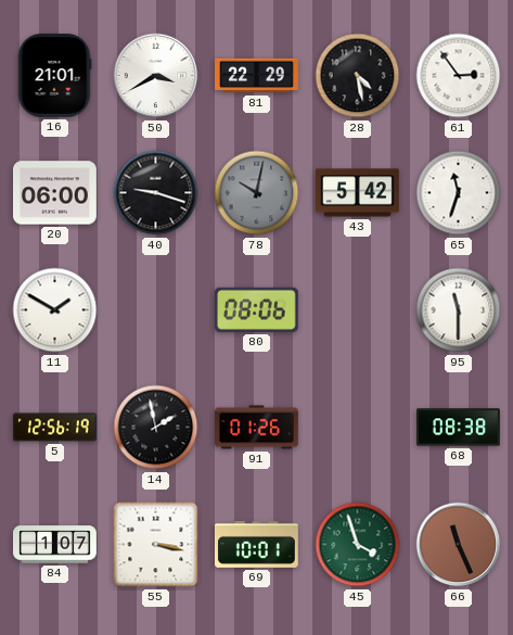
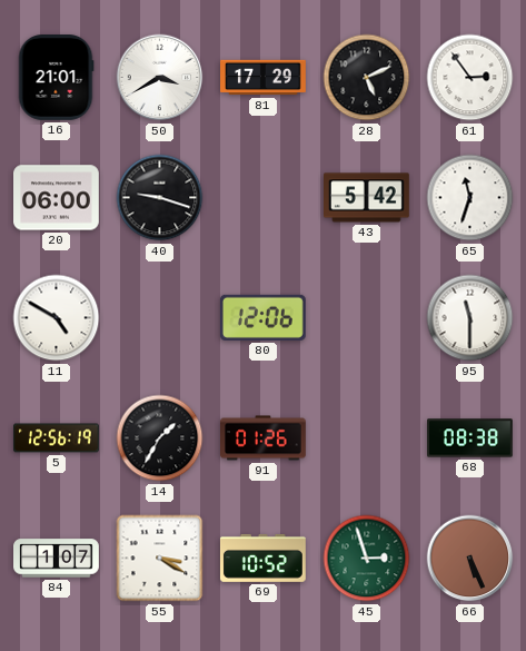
81: 22:29 -> 17:29
28: 4:28 -> 5:11
78: 10:02 -> none
11: 1:50 -> 4:50
80: 08:06 -> 12:06
14: 1:58 -> 1:35
55: 3:17 -> 3:20
69: 10:01 -> 10:52
45: 3:57 -> 2:57
66: 11:26 -> 5:26
